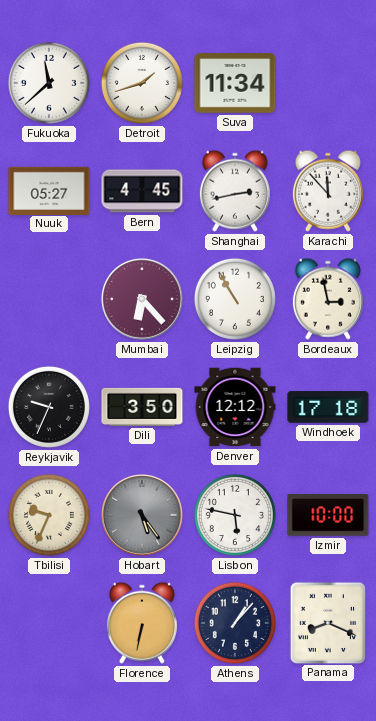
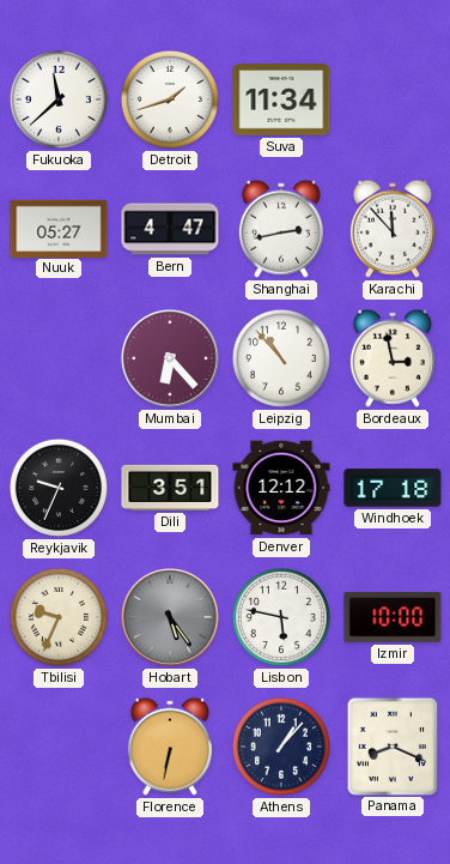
Bern: 4:45 -> 4:47
Leipzig: 10:55 -> 10:53
Dili: 3:50 -> 3:51
